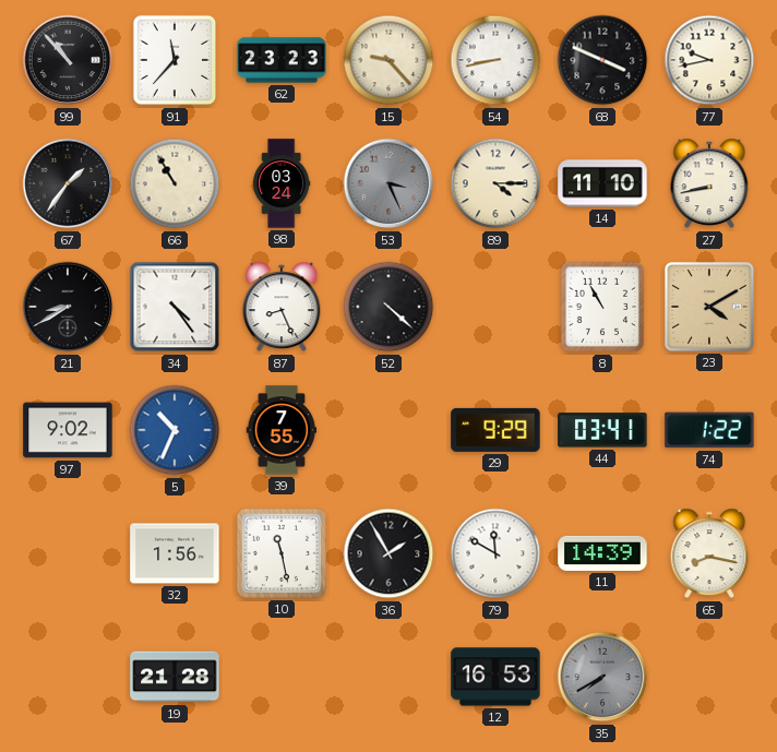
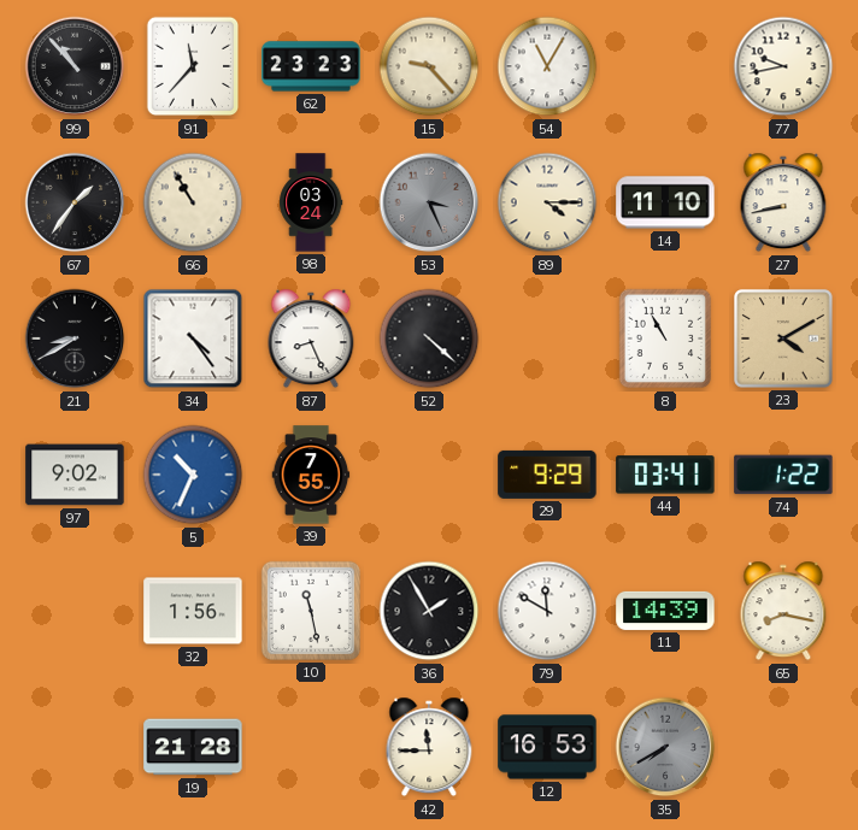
54: 8:43 -> 11:05
68: 3:49 -> none
42: none -> 11:45
